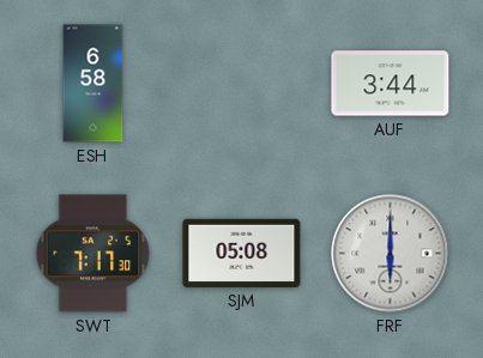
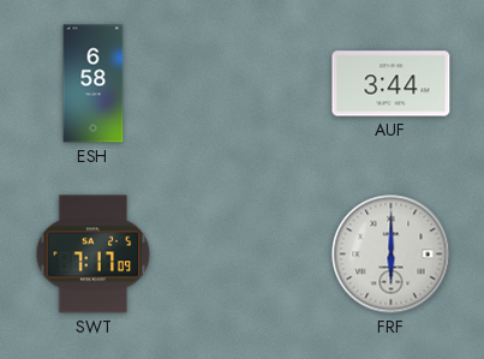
SWT: 7:17:30 -> 7:17:09
SJM: 05:08 -> none
